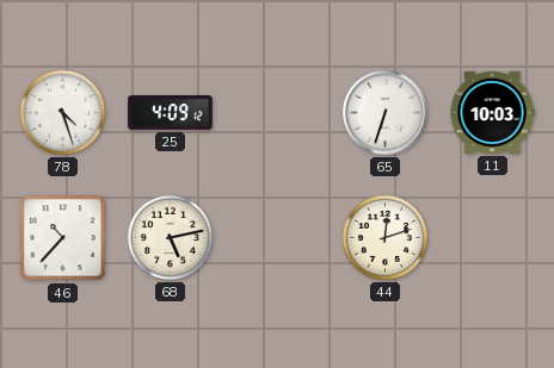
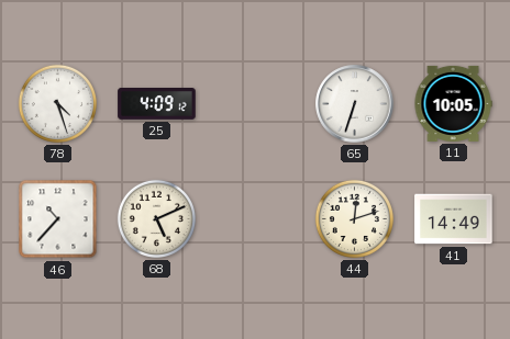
11: 10:03 -> 10:05
68: 5:13 -> 5:11
41: none -> 14:49
